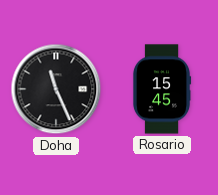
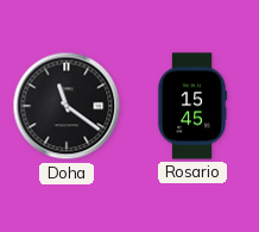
Doha: 11:26 -> 11:21
